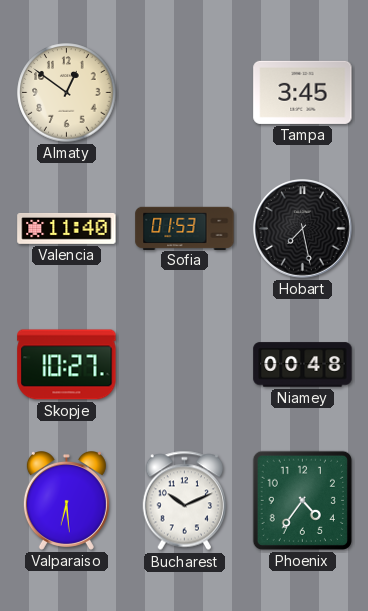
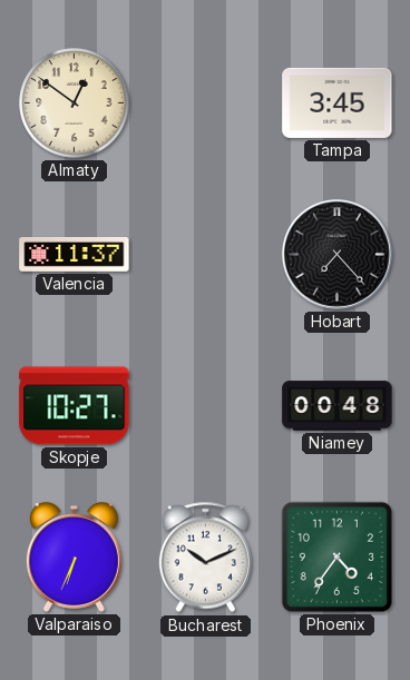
Valencia: 11:40 -> 11:37
Sofia: 01:53 -> none
Hobart: 7:28 -> 7:23
Valparaiso: 6:29 -> 6:34
